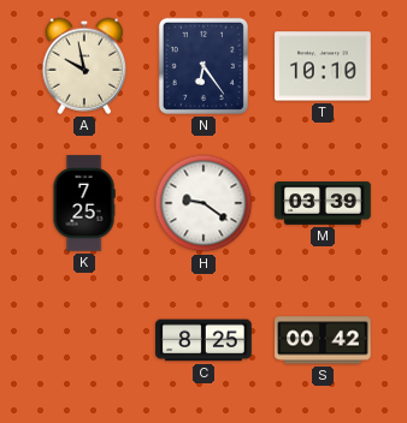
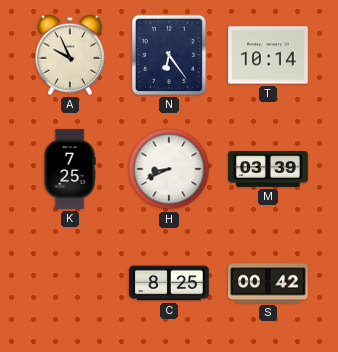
A: 9:58 -> 9:56
T: 10:10 -> 10:14
H: 9:21 -> 8:41
